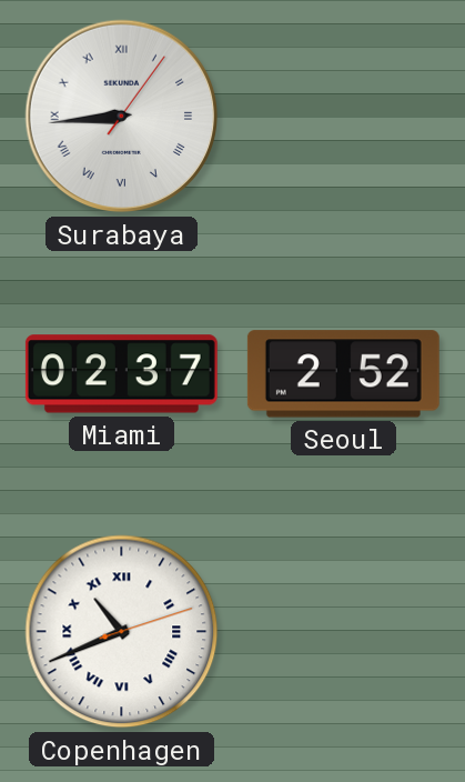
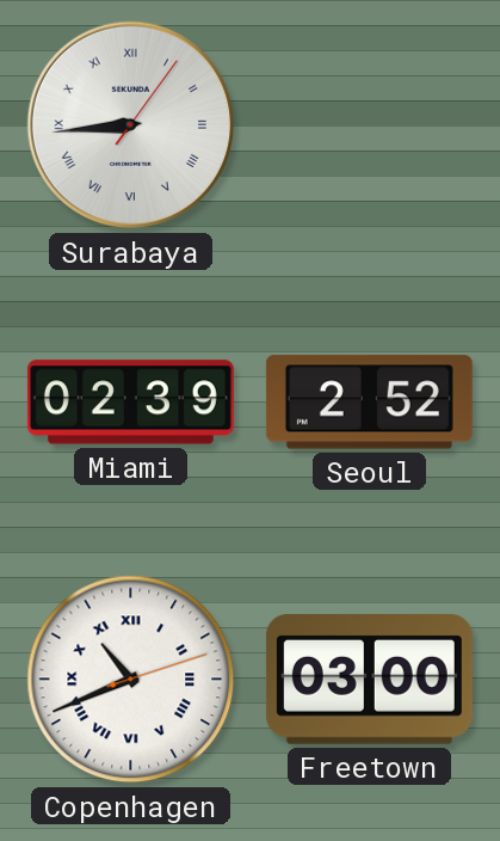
Miami: 02:37 -> 02:39
Freetown: none -> 03:00
